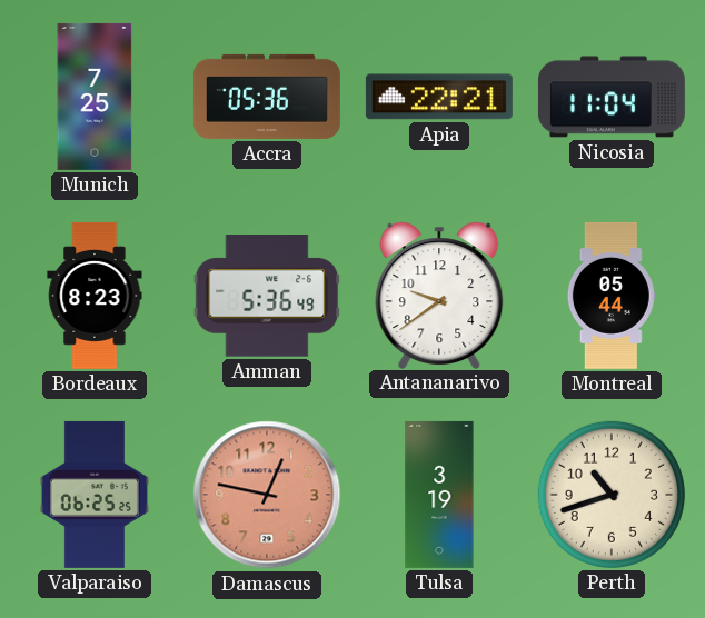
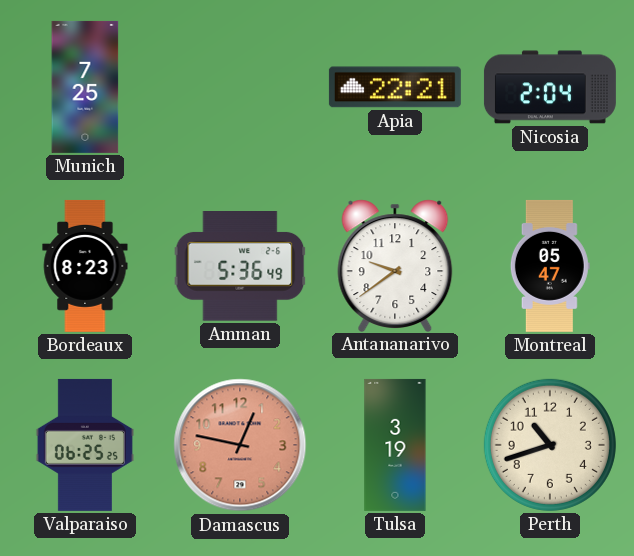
Accra: 05:36 -> none
Nicosia: 11:04 -> 2:04
Montreal: 05:44 -> 05:47
